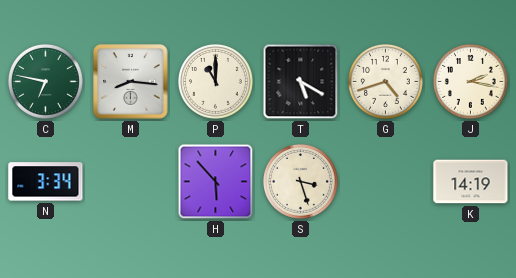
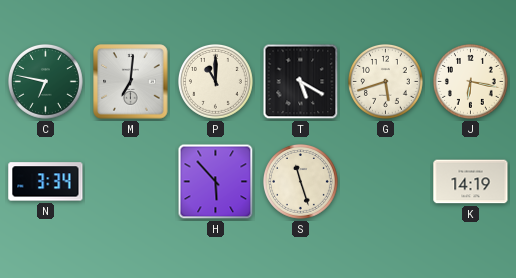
M: 8:16 -> 7:01
G: 4:42 -> 5:42
J: 2:17 -> 6:17
S: 3:27 -> 11:27
